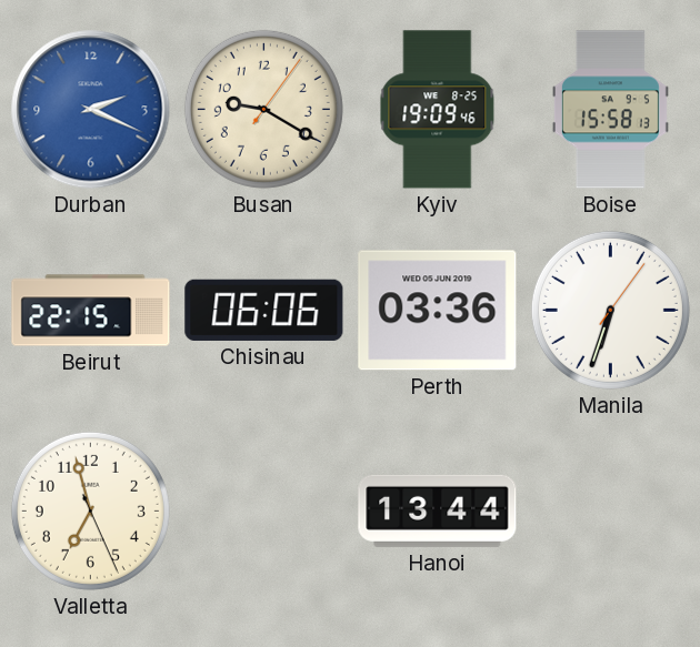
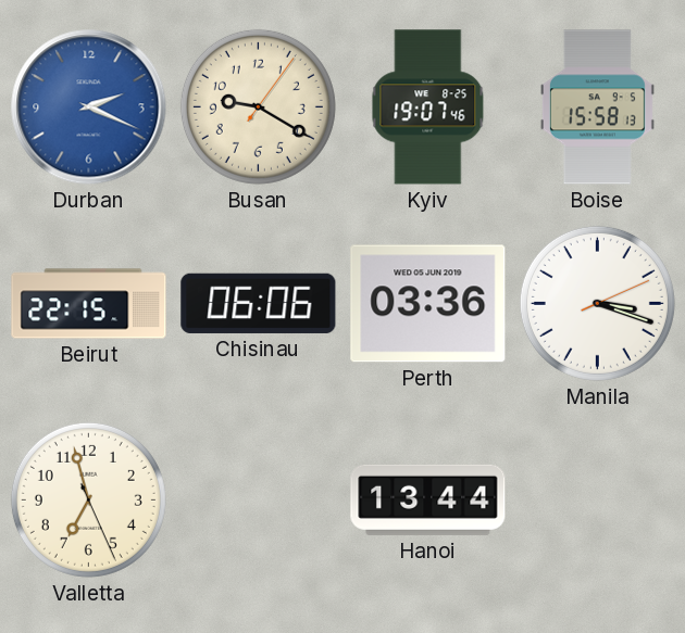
Kyiv: 19:09 -> 19:07
Manila: 6:33 -> 3:18
